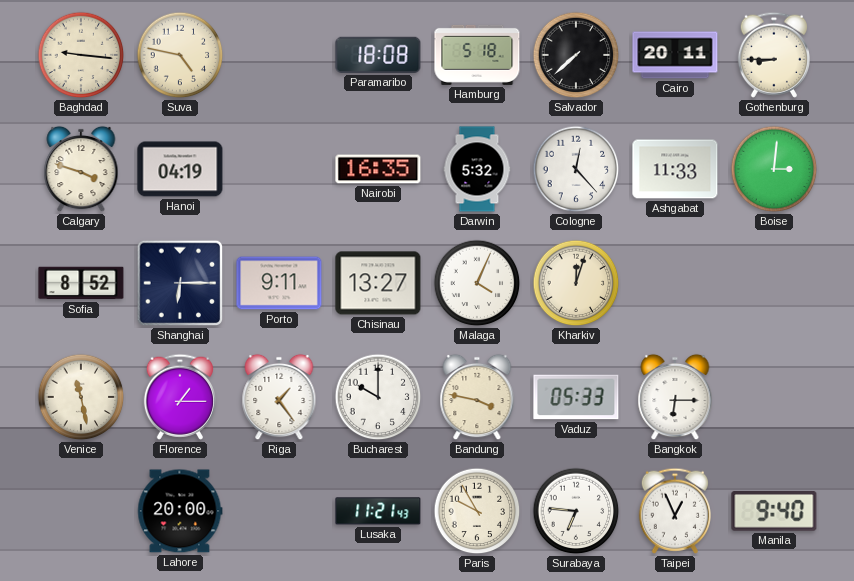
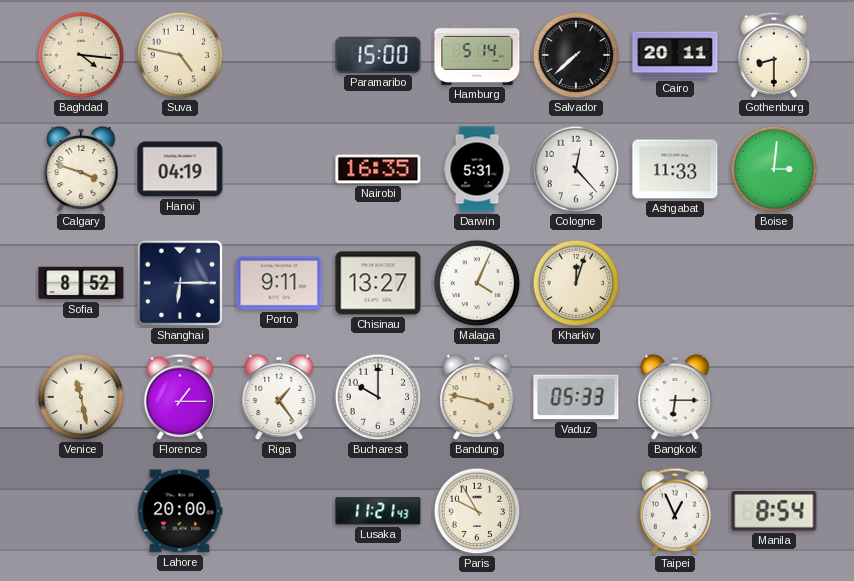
Baghdad: 9:16 -> 4:16
Paramaribo: 18:08 -> 15:00
Hamburg: 5:18 -> 5:14
Gothenburg: 8:45 -> 8:30
Darwin: 5:32 -> 5:31
Surabaya: 6:46 -> none
Manila: 9:40 -> 8:54
